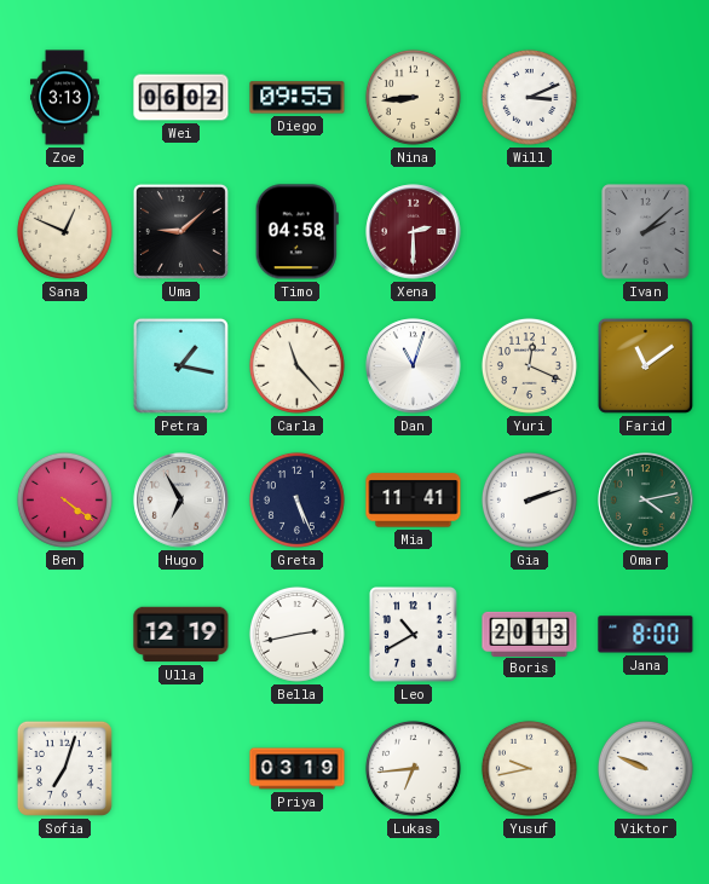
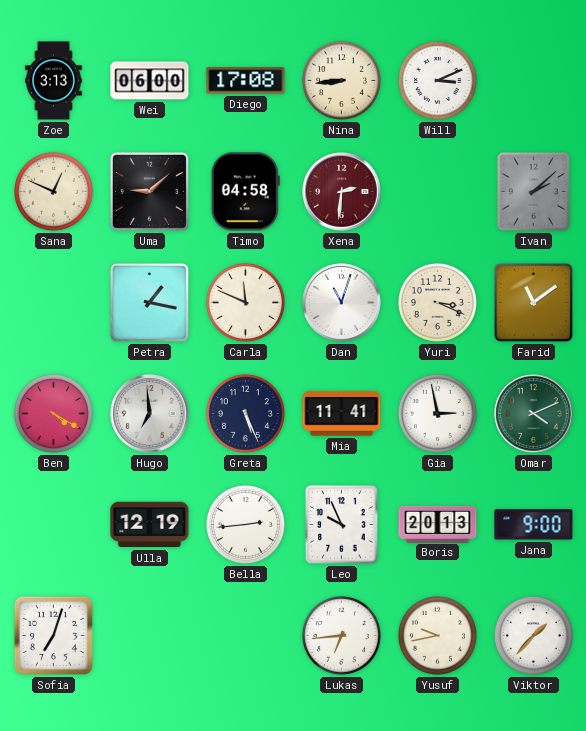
Wei: 06:02 -> 06:00
Diego: 09:55 -> 17:08
Xena: 2:30 -> 2:31
Carla: 11:23 -> 11:49
Yuri: 12:19 -> 3:19
Ben: 4:21 -> 4:20
Hugo: 6:55 -> 6:59
Gia: 2:12 -> 2:58
Omar: 4:13 -> 4:11
Bella: 2:43 -> 2:44
Leo: 10:40 -> 9:56
Jana: 8:00 -> 9:00
Priya: 03:19 -> none
Viktor: 9:49 -> 1:37
